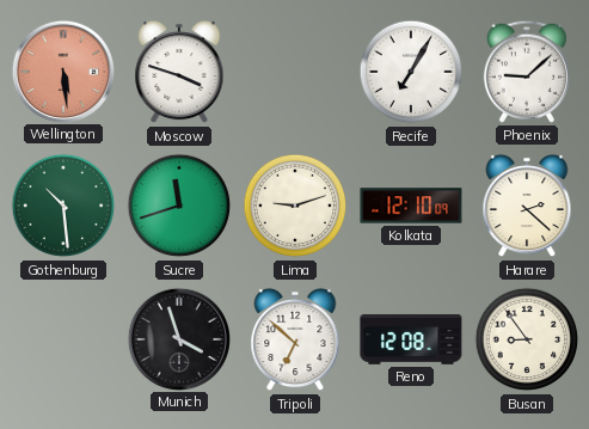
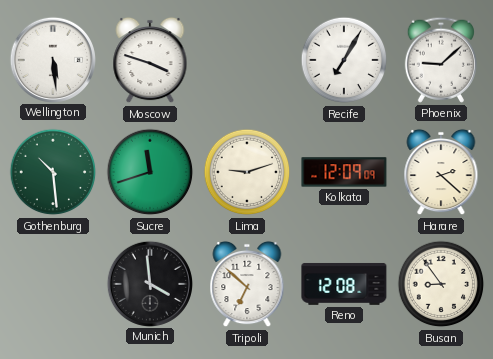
Wellington dial: salmon -> white
Kolkata: 12:10 -> 12:09
Munich: 3:57 -> 3:59
